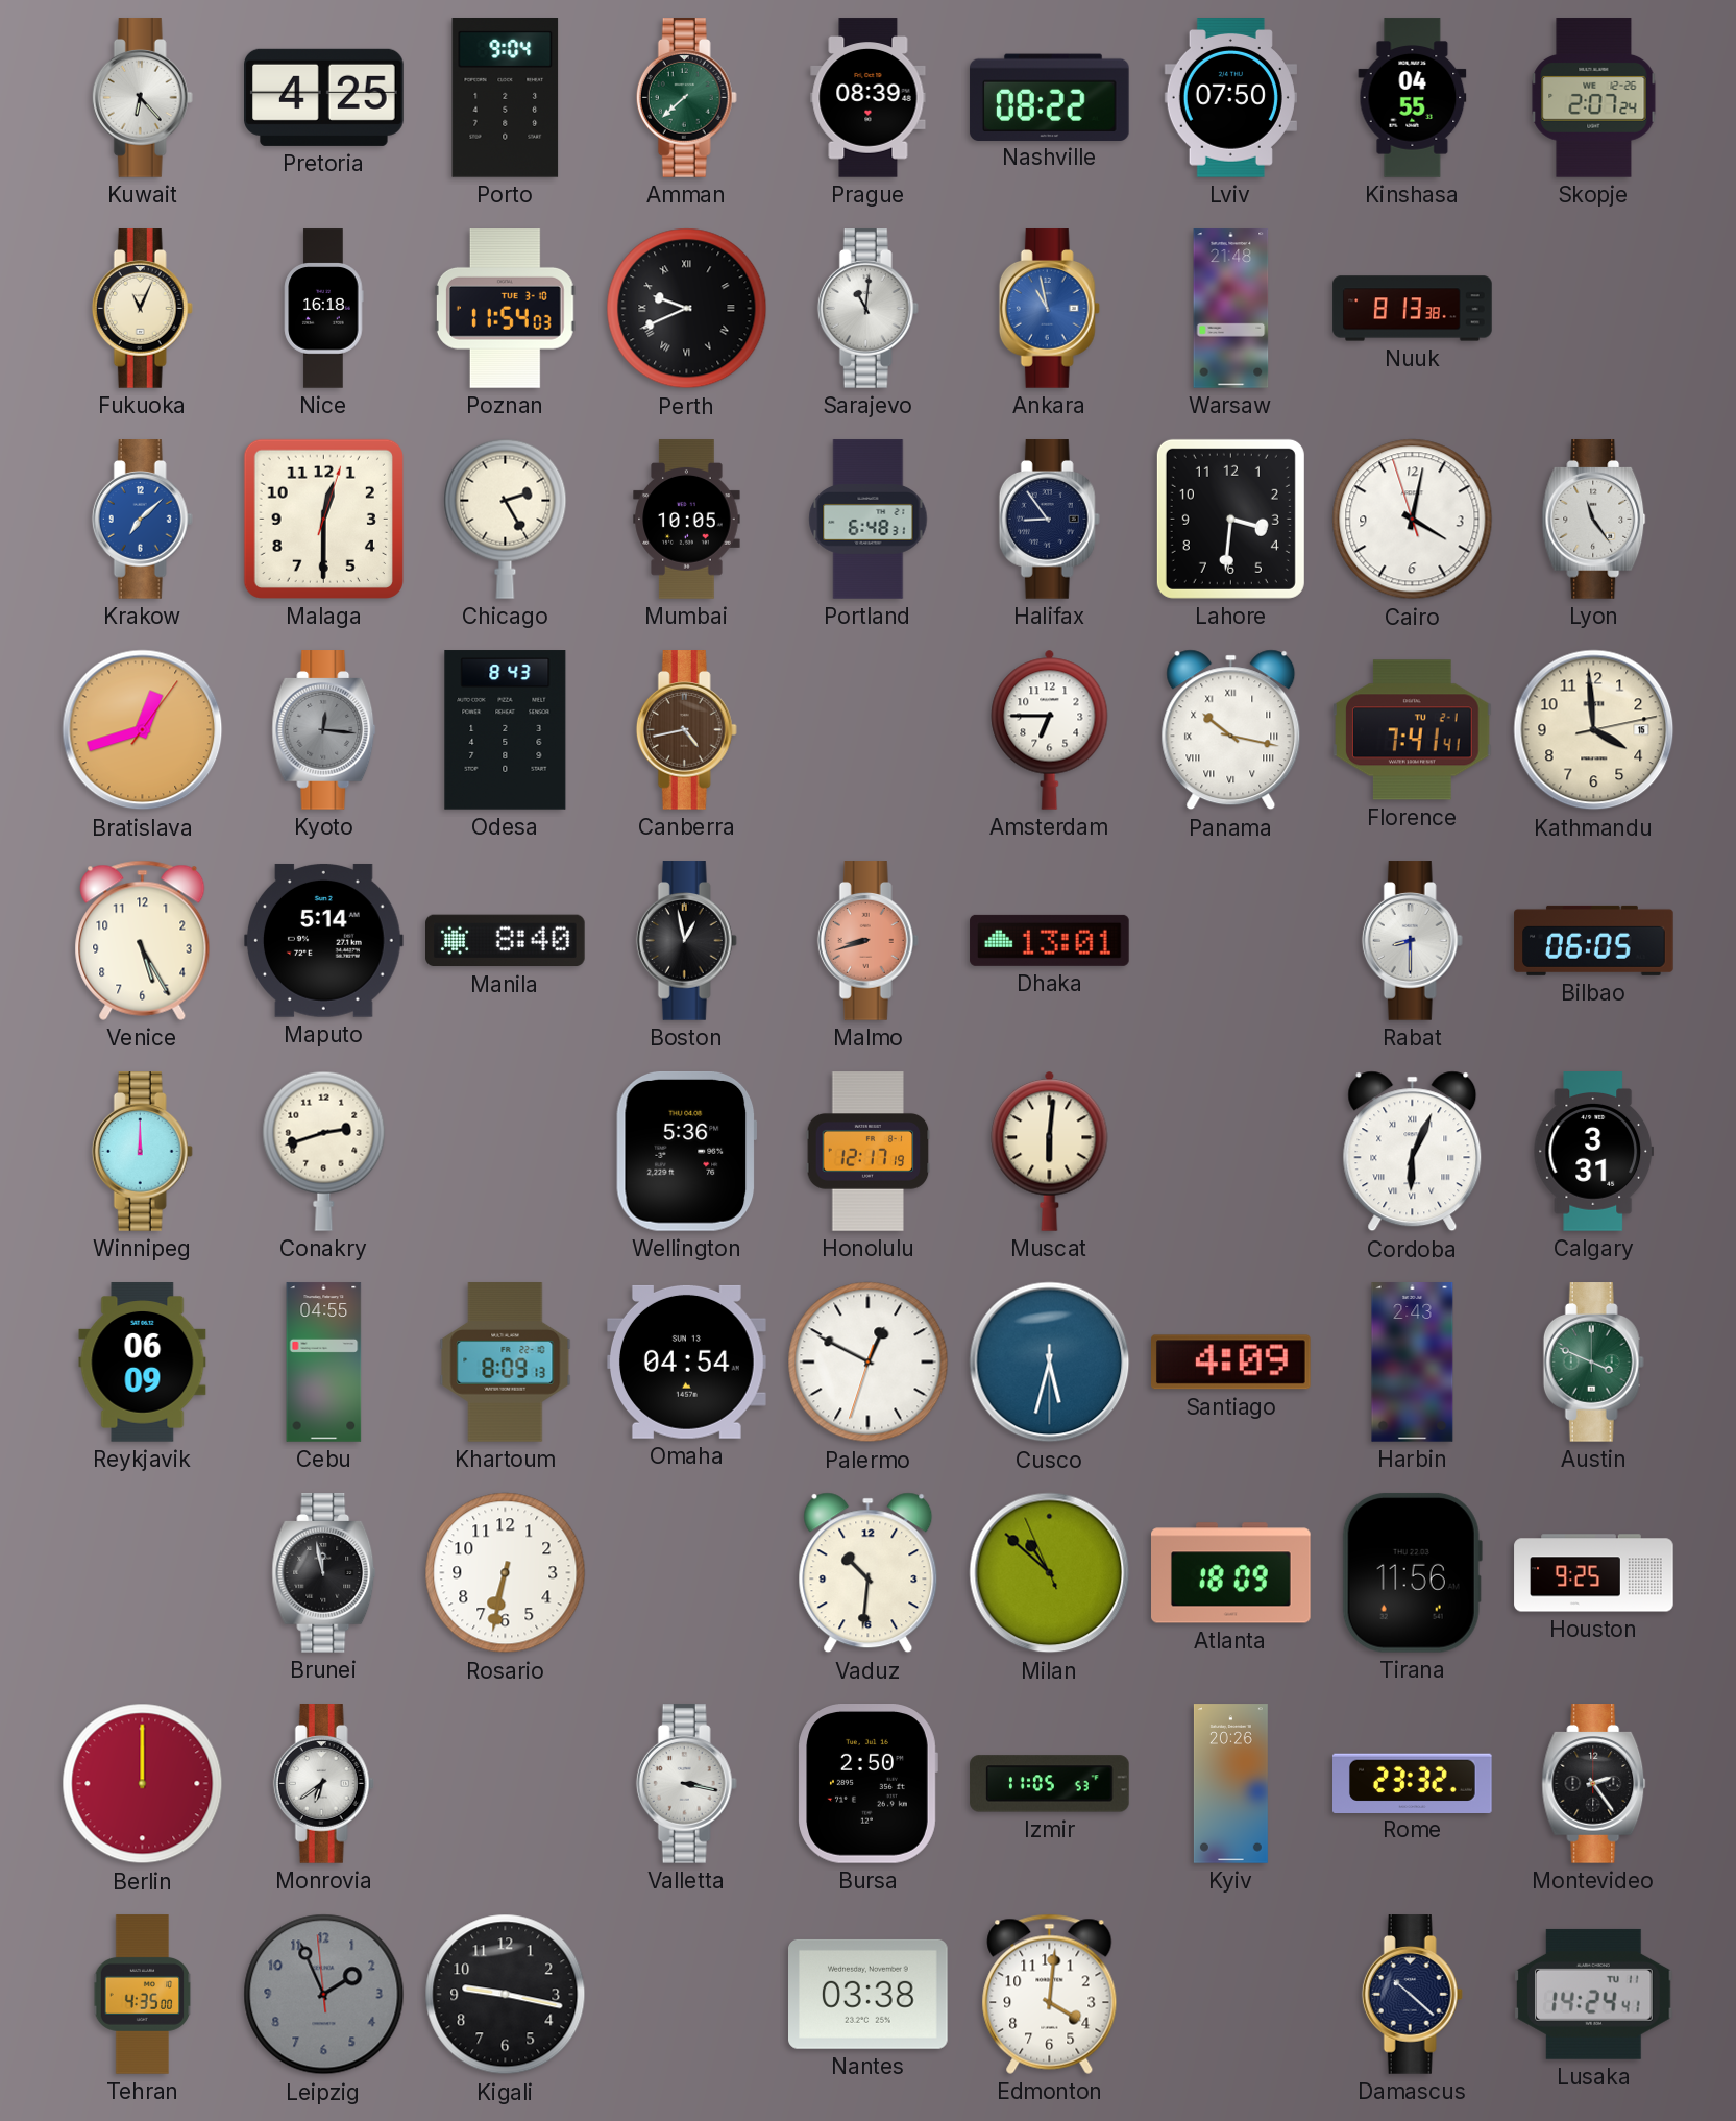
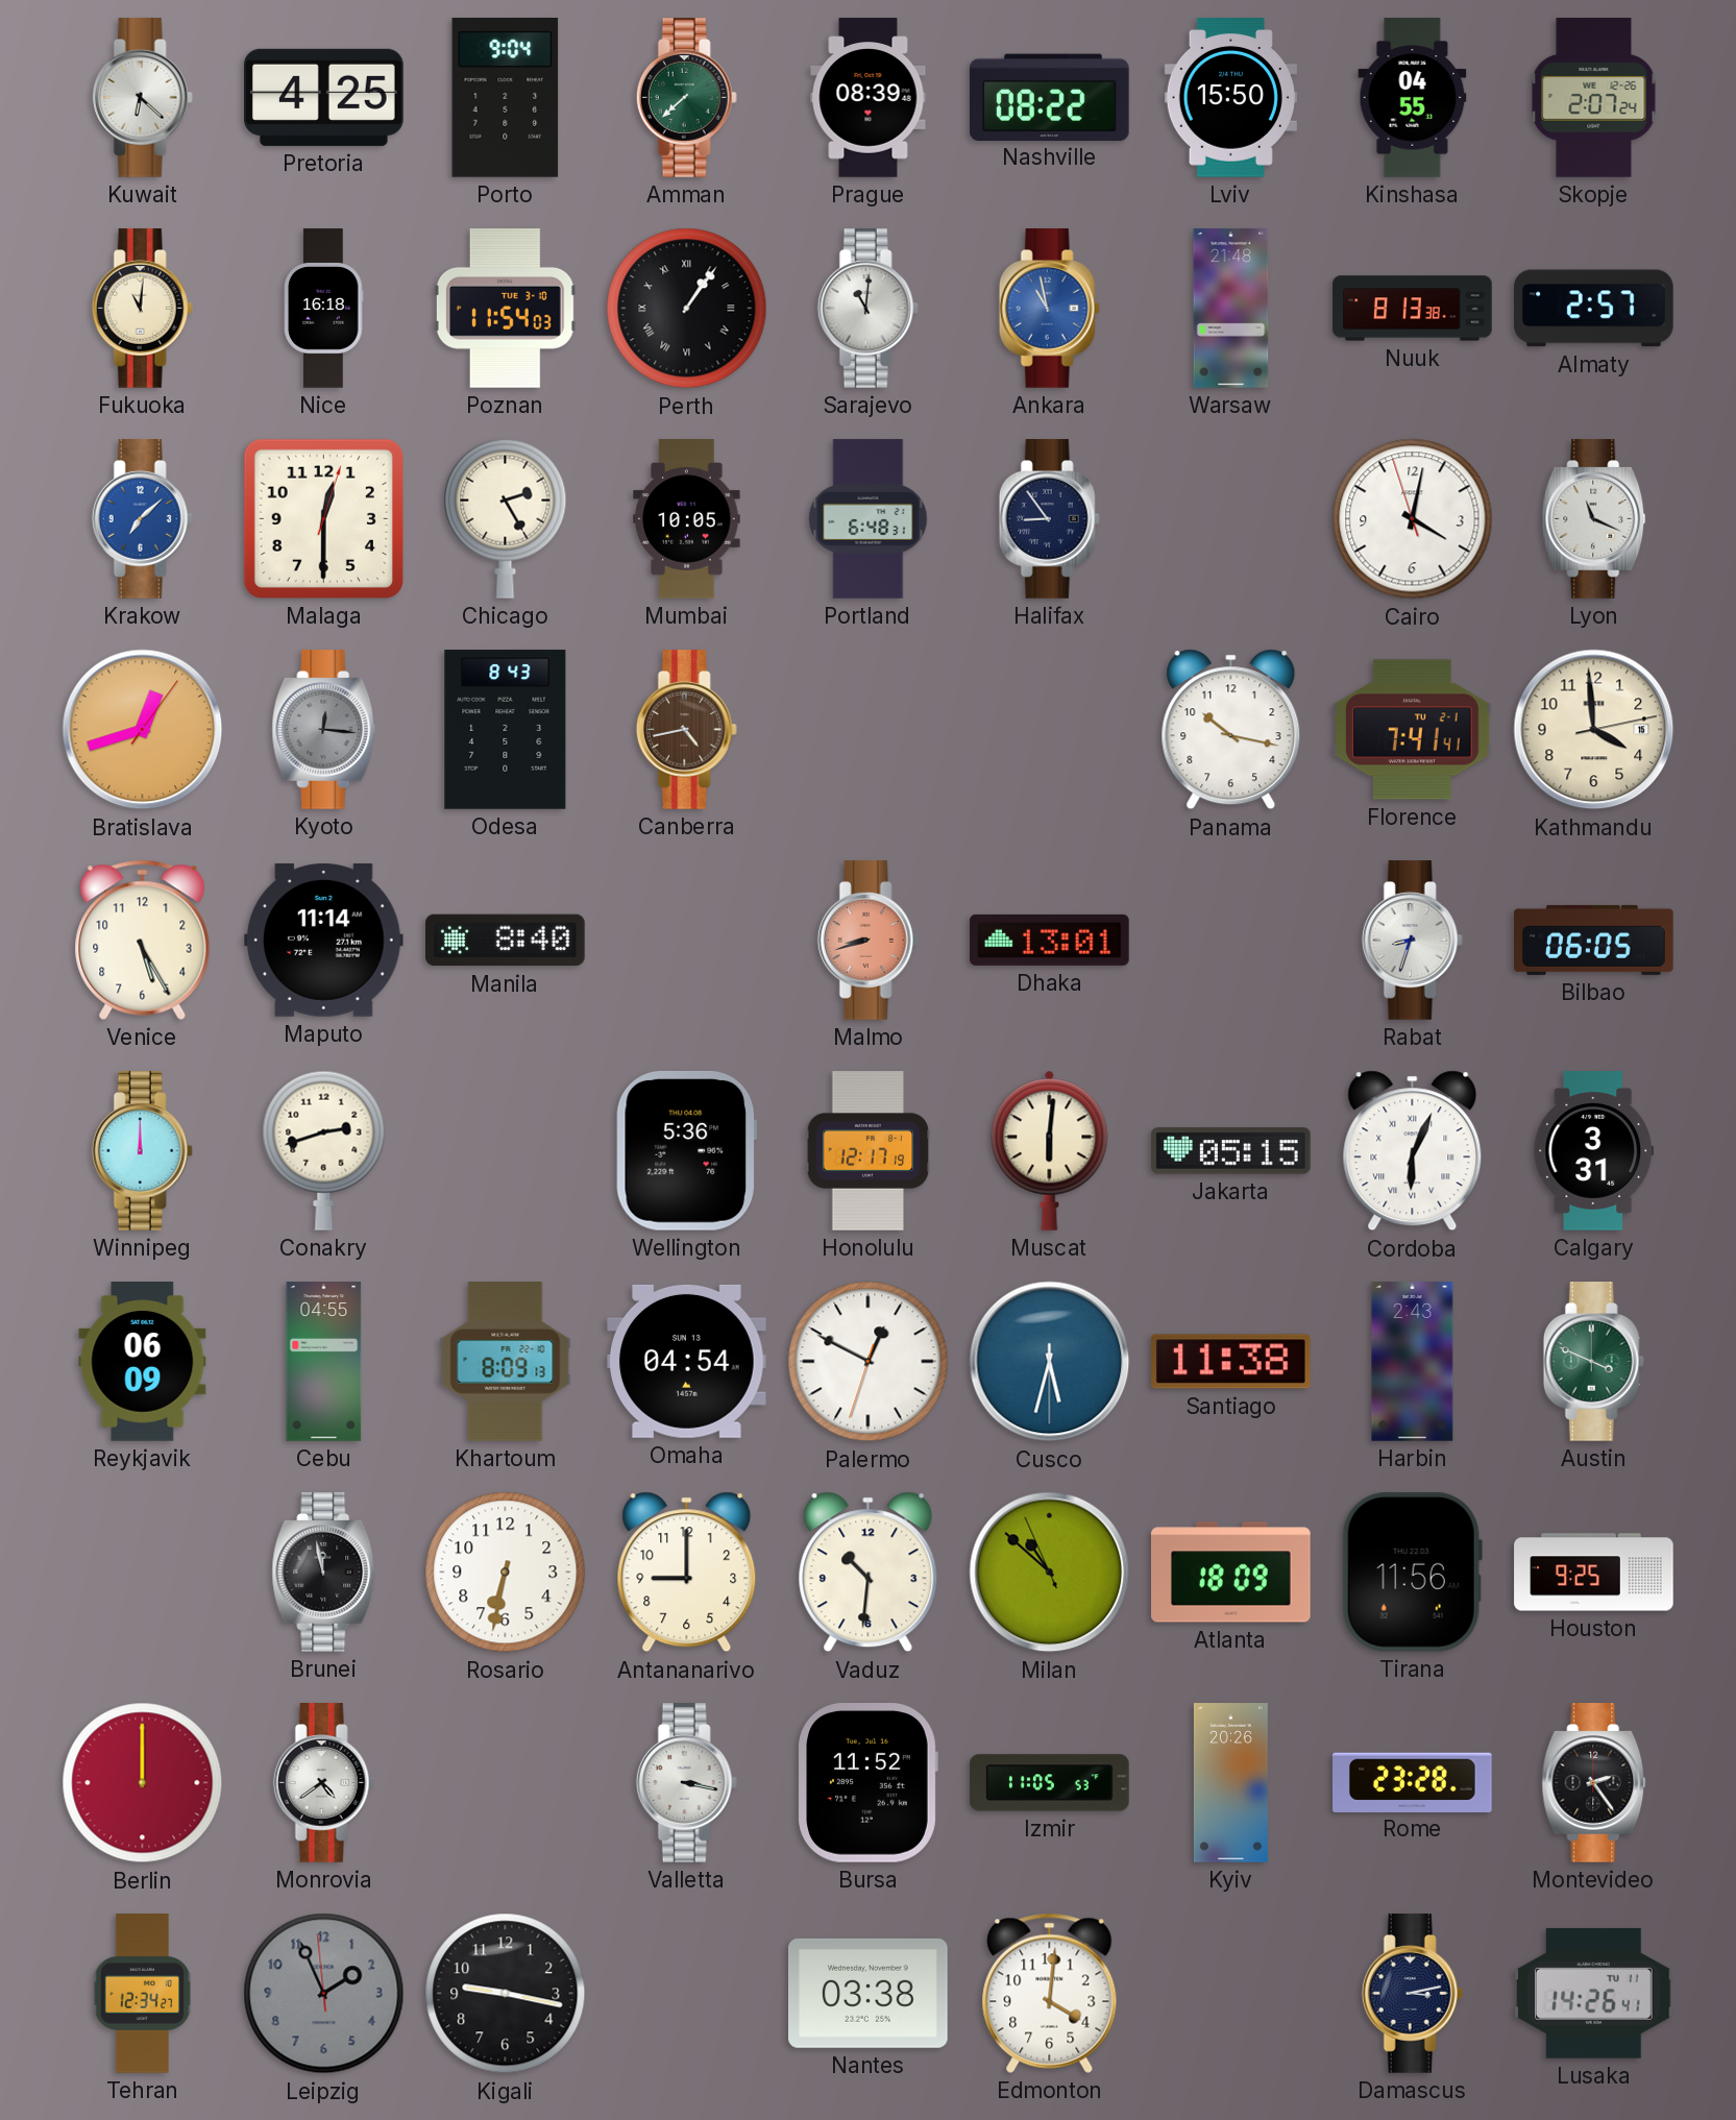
Kuwait: 6:23 -> 6:22
Lviv: 07:50 -> 15:50
Fukuoka: 11:04 -> 11:01
Perth: 9:41 -> 1:06
Almaty: none -> 2:57
Lahore: 3:31 -> none
Lyon: 11:24 -> 11:19
Amsterdam: 6:45 -> none
Panama numerals: Roman -> Arabic
Maputo: 5:14 -> 11:14
Boston: 12:58 -> none
Rabat: 8:30 -> 8:33
Jakarta: none -> 05:15
Santiago: 4:09 -> 11:38
Antananarivo: none -> 9:00
Monrovia: 6:39 -> 4:39
Bursa: 2:50 -> 11:52
Rome: 23:32 -> 23:28
Tehran: 4:35 -> 12:34
Damascus: 10:22 -> 3:13
Lusaka: 14:24 -> 14:26
